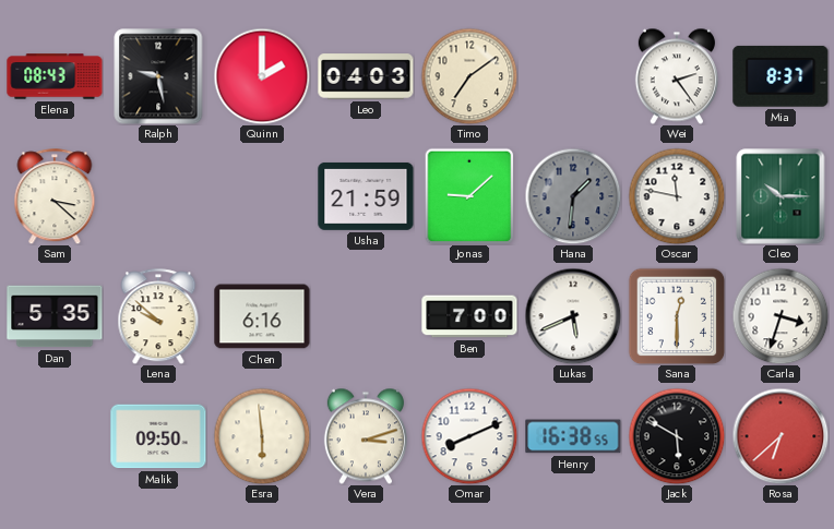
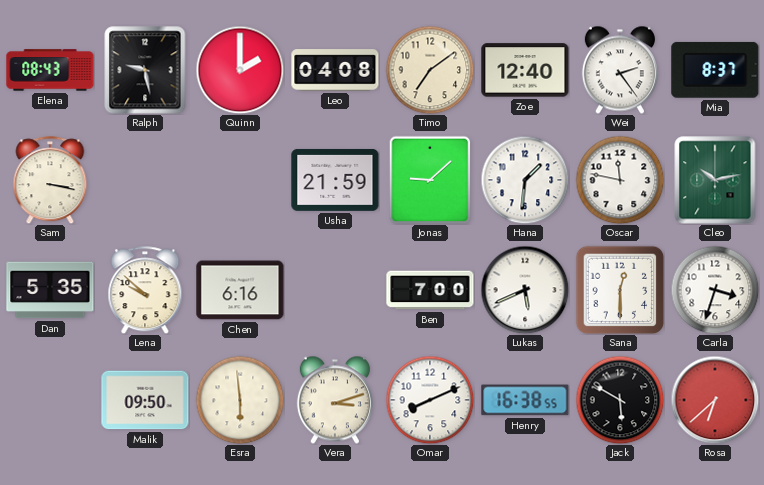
Leo: 04:03 -> 04:08
Zoe: none -> 12:40
Sam: 3:22 -> 3:17
Hana dial: grey -> white
Cleo: 10:15 -> 10:13
